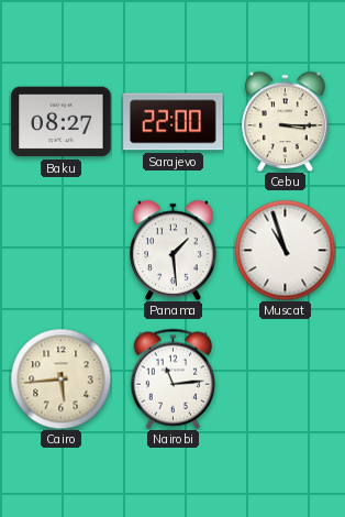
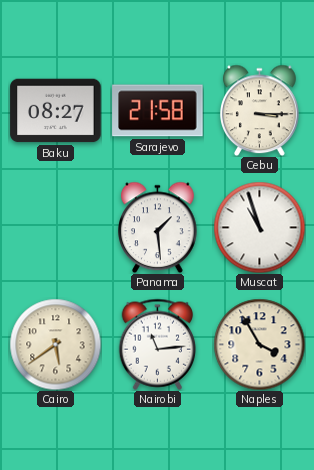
Sarajevo: 22:00 -> 21:58
Cairo: 5:44 -> 5:39
Naples: none -> 3:55
